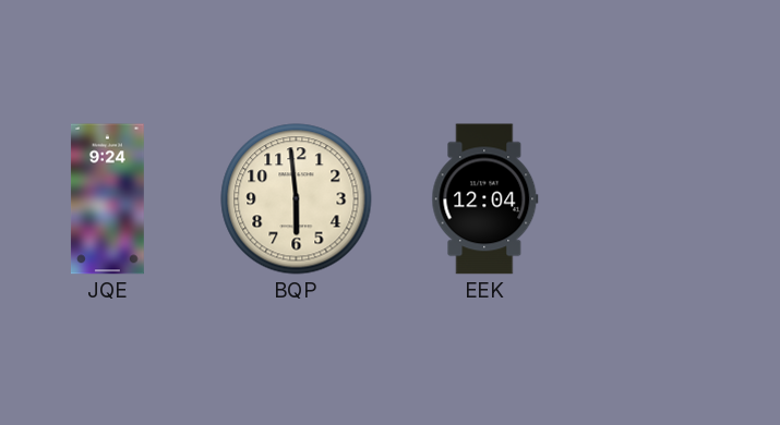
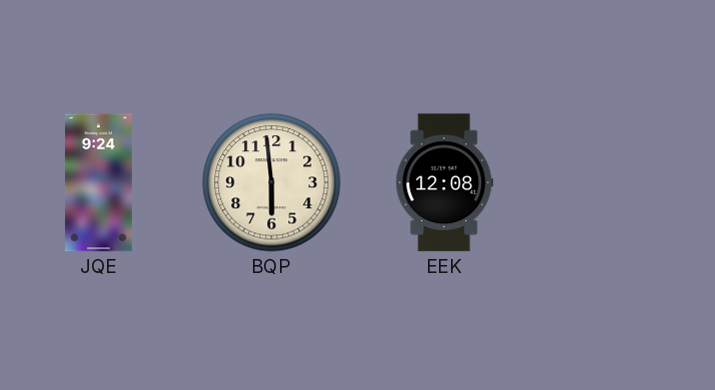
EEK: 12:04 -> 12:08
